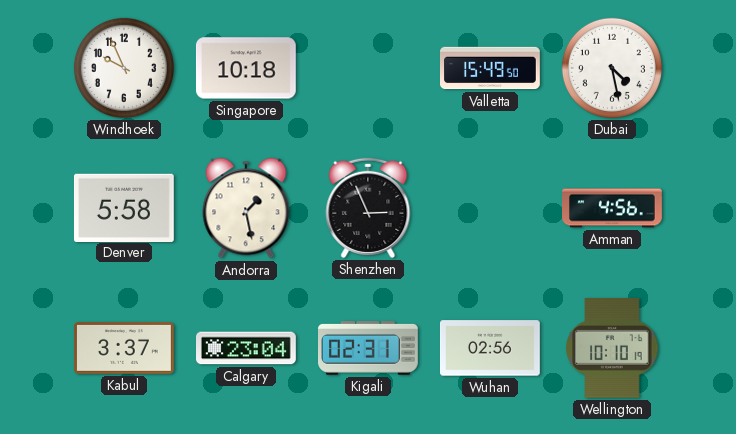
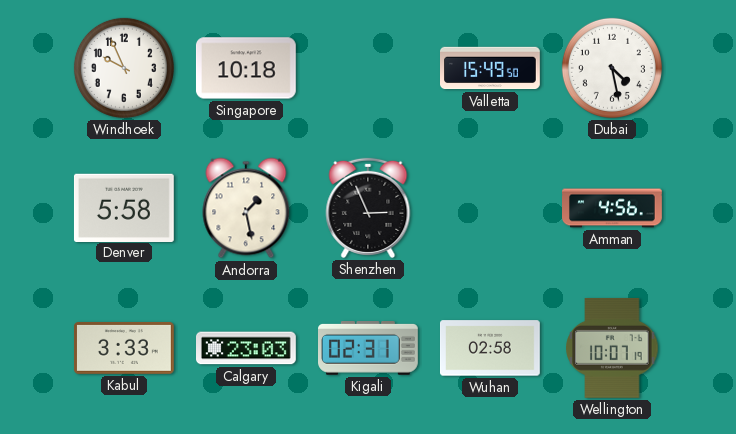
Kabul: 3:37 -> 3:33
Calgary: 23:04 -> 23:03
Wuhan: 02:56 -> 02:58
Wellington: 10:10 -> 10:07
